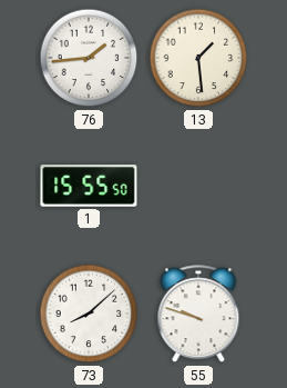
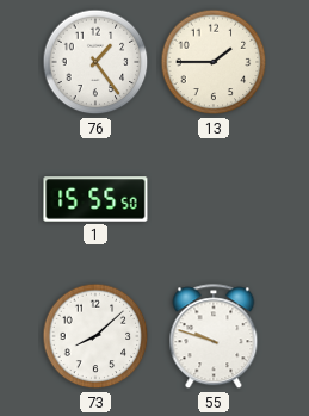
76: 1:44 -> 1:24
13: 1:29 -> 1:45
